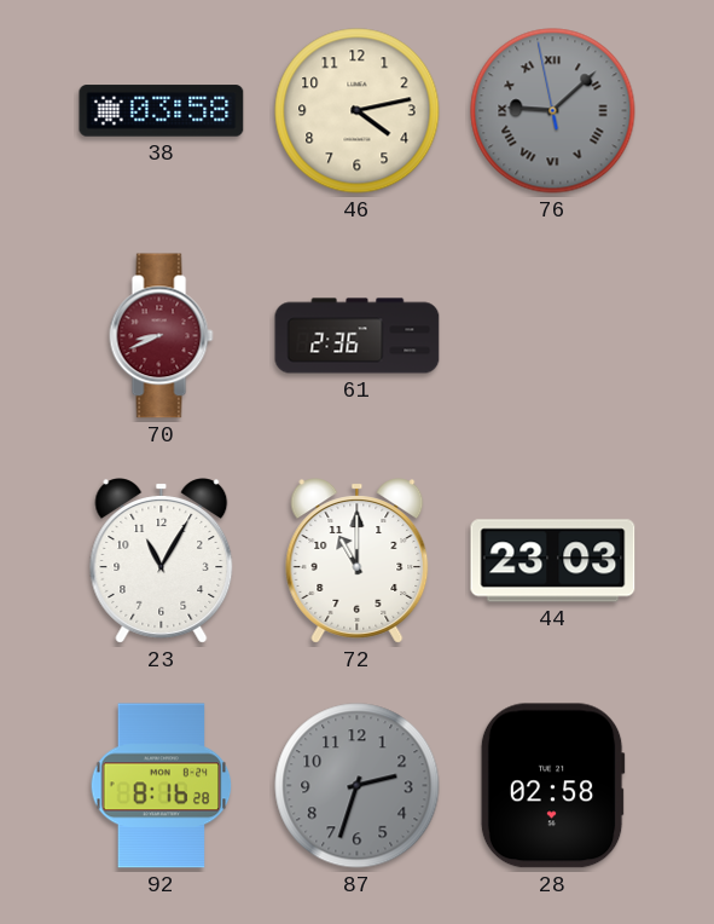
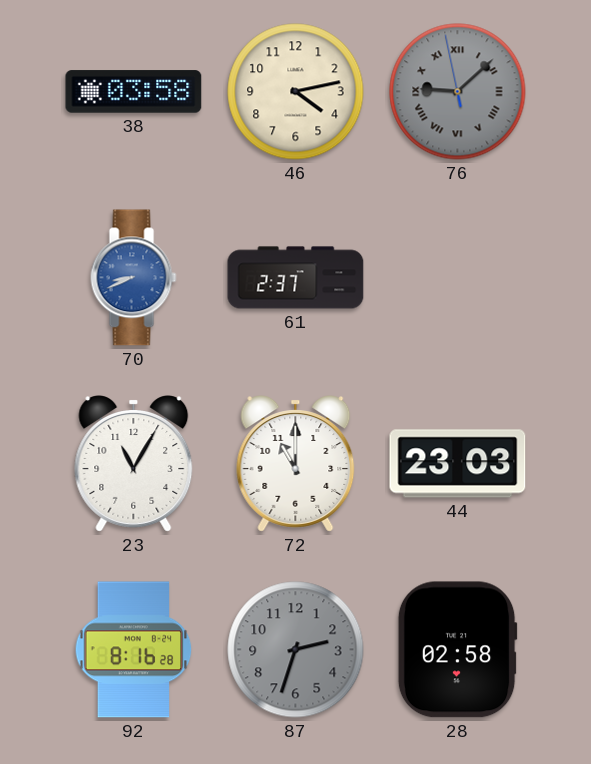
70 dial: burgundy -> blue
61: 2:36 -> 2:37
